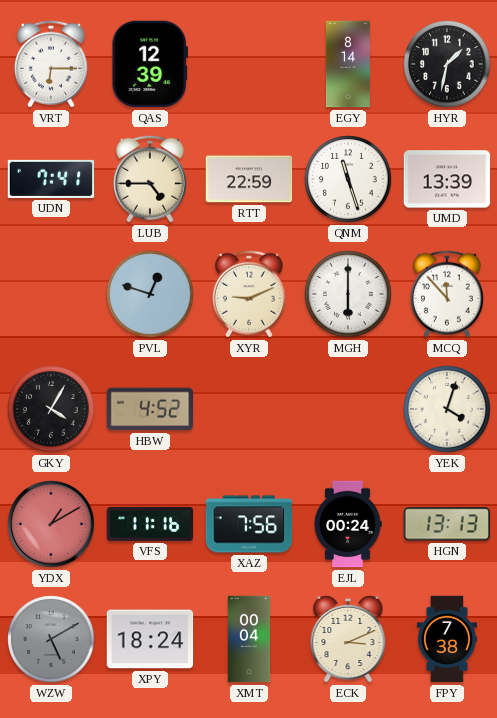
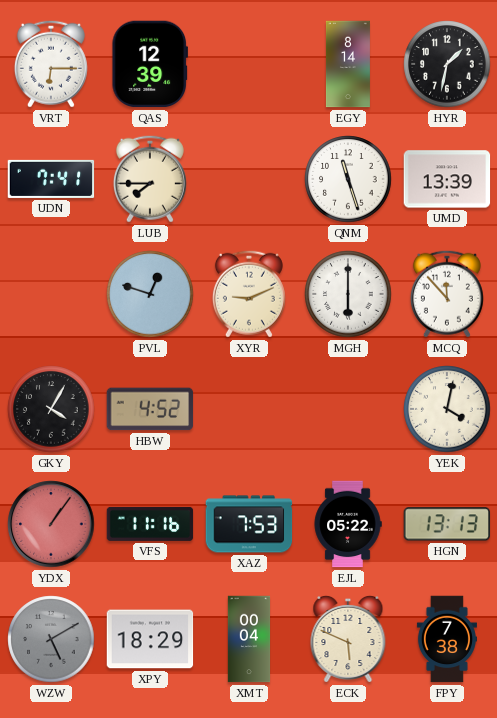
LUB: 4:45 -> 7:45
RTT: 22:59 -> none
YEK: 4:03 -> 4:02
YDX: 1:10 -> 1:06
XAZ: 7:56 -> 7:53
EJL: 00:24 -> 05:22
XPY: 18:24 -> 18:29
ECK: 3:11 -> 5:49
